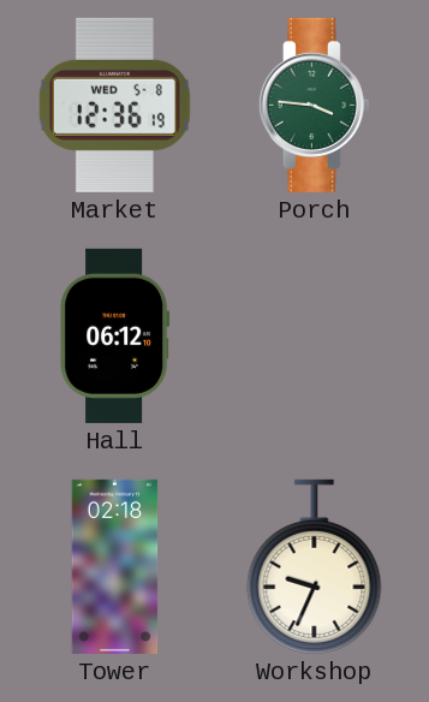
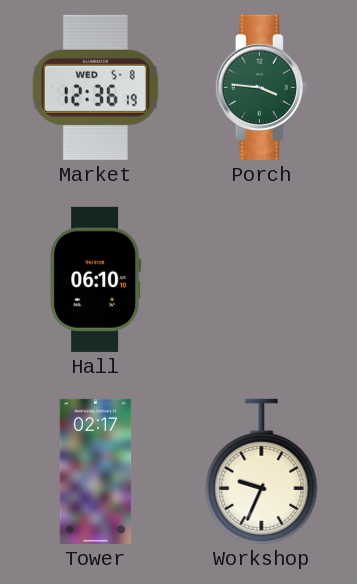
Hall: 06:12 -> 06:10
Tower: 02:18 -> 02:17
